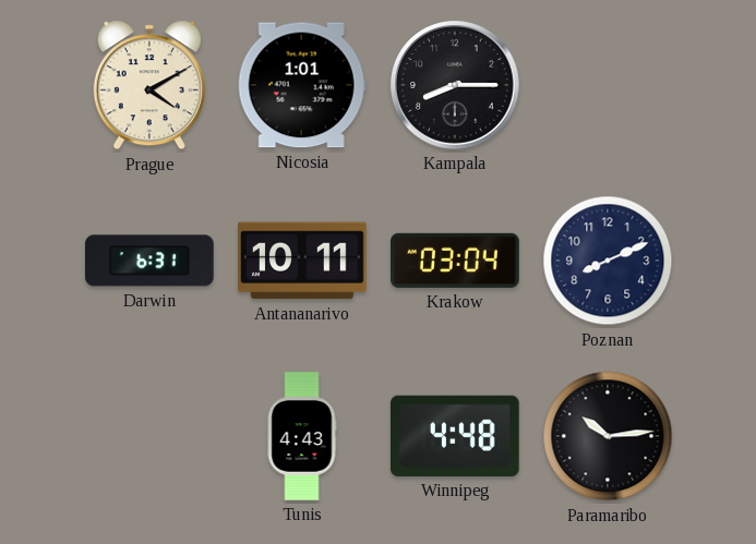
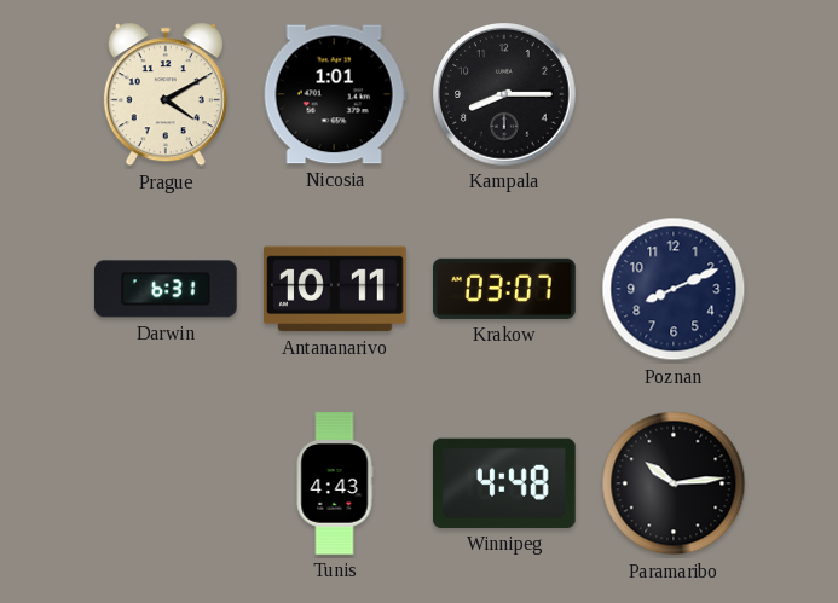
Krakow: 03:04 -> 03:07
